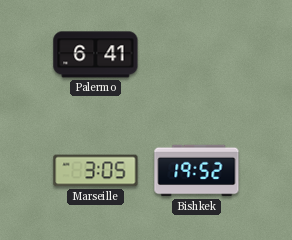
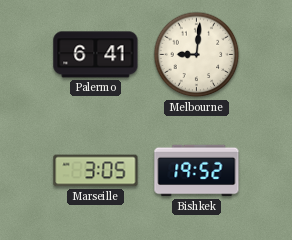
Melbourne: none -> 9:01
